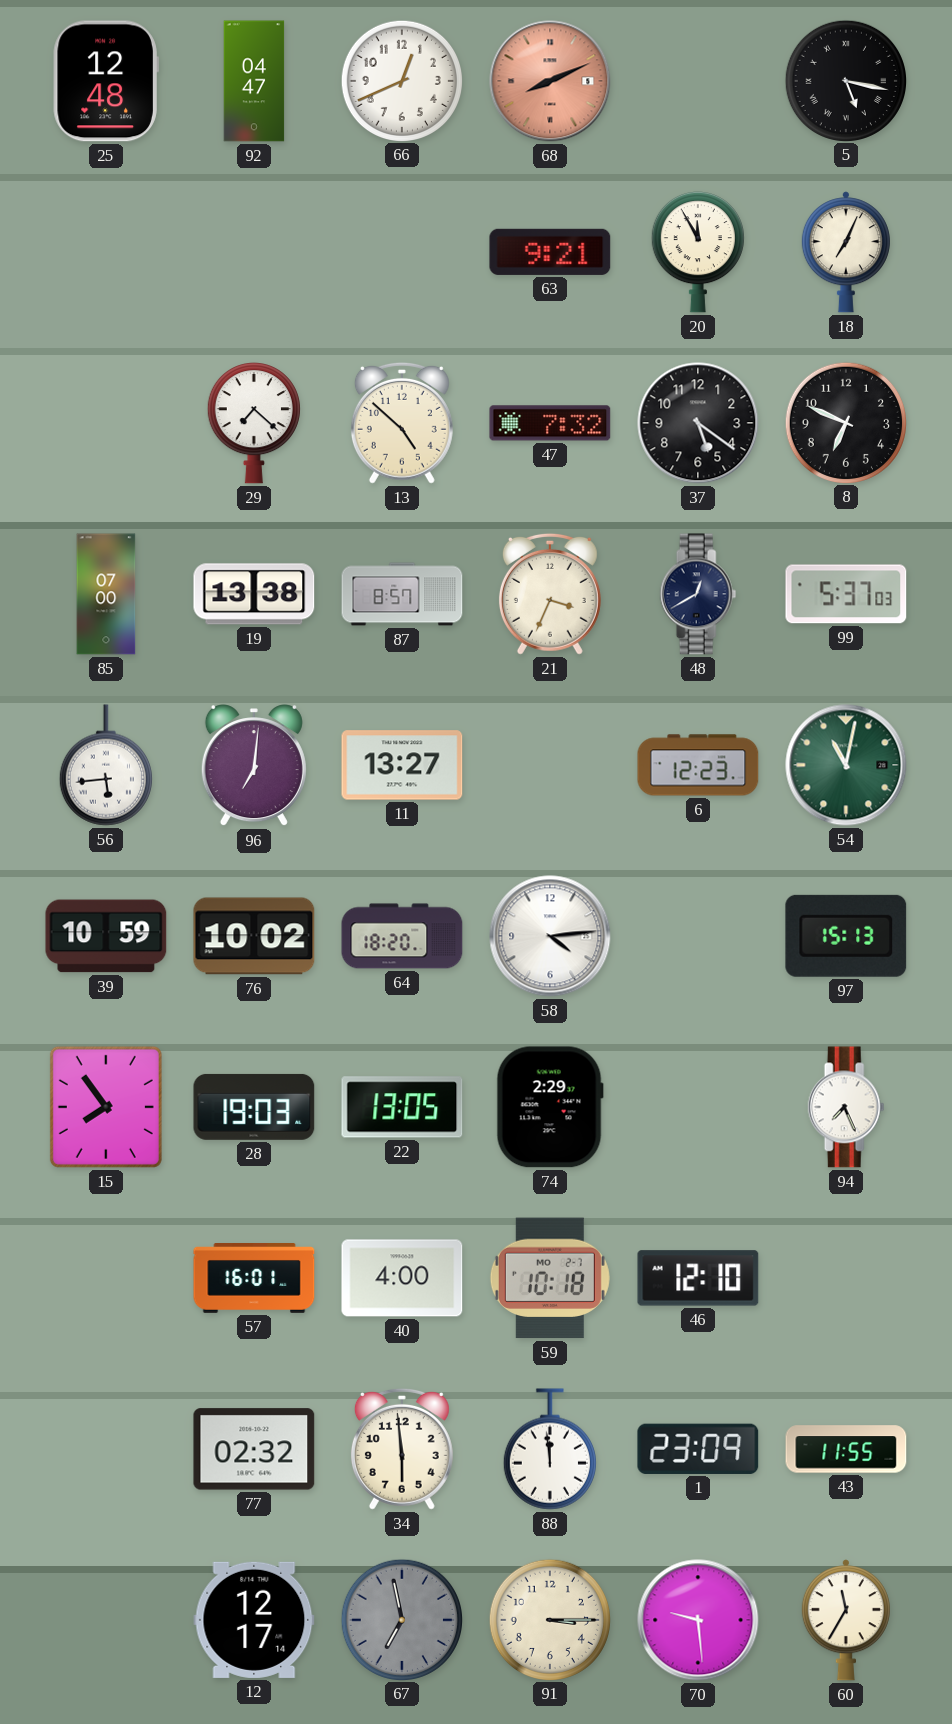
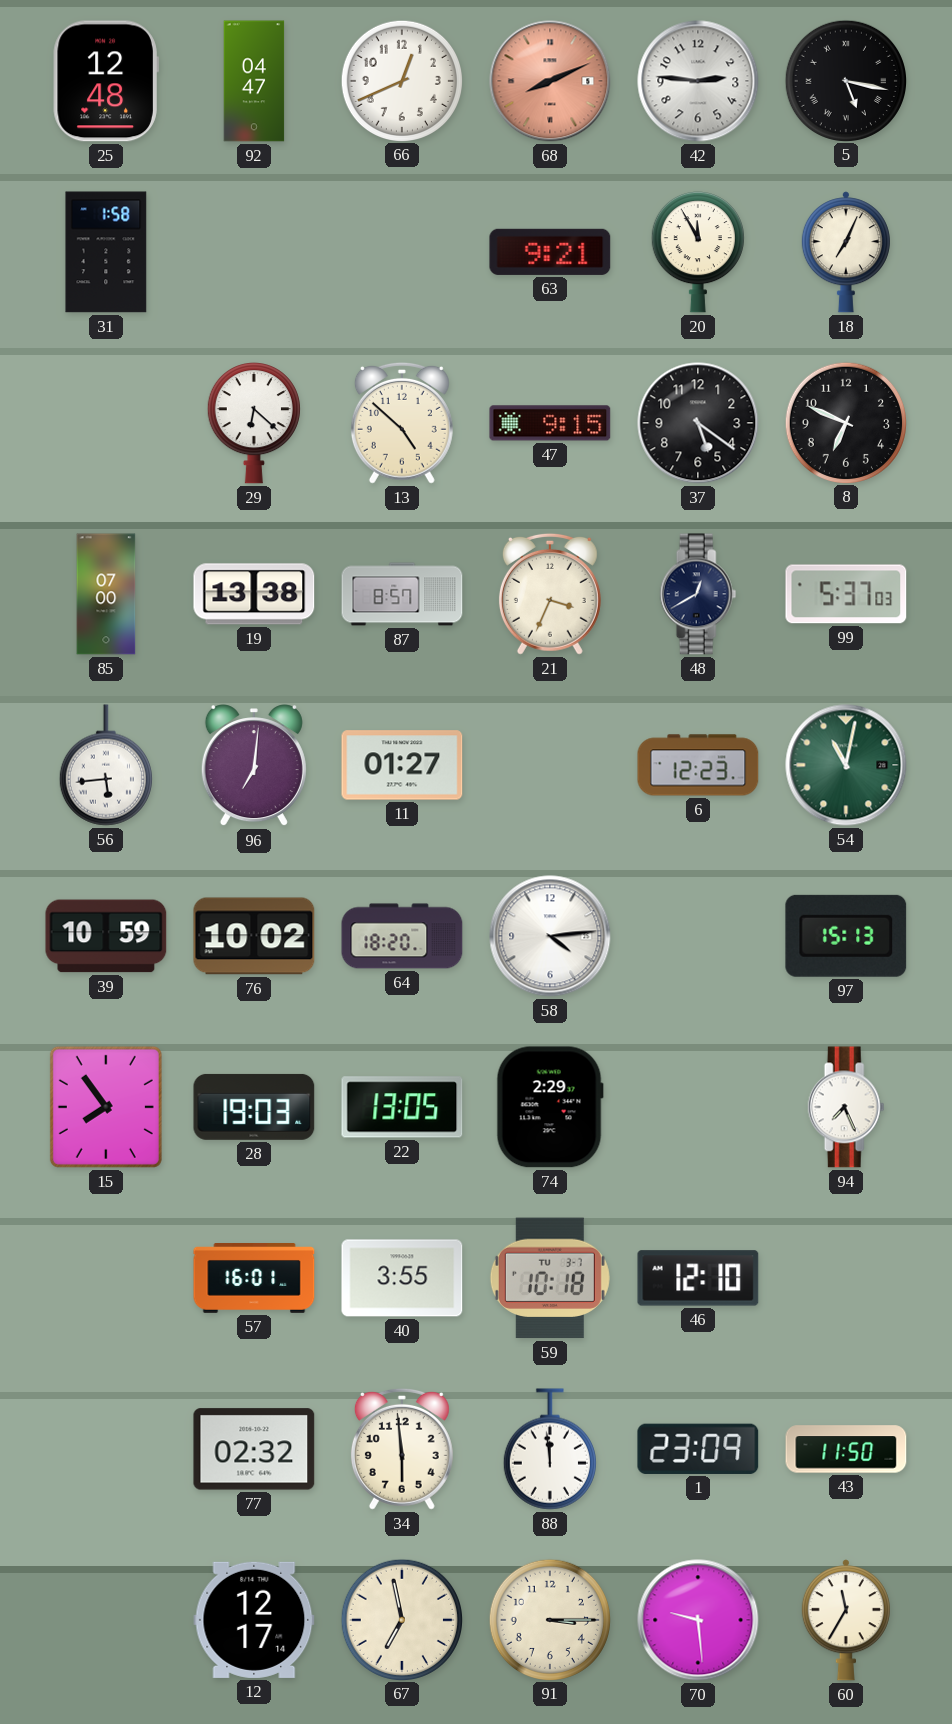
42: none -> 2:46
31: none -> 1:58
29: 7:22 -> 6:22
47: 7:32 -> 9:15
11: 13:27 -> 01:27
40: 4:00 -> 3:55
59 date: MO 2-7 -> TU 3-7
43: 11:55 -> 11:50
67 dial: grey -> cream
